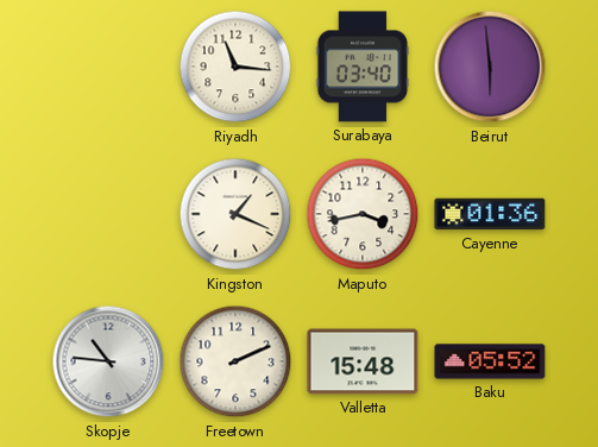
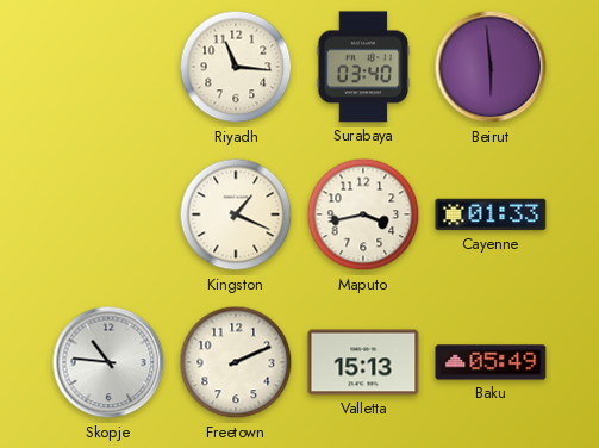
Cayenne: 01:36 -> 01:33
Valletta: 15:48 -> 15:13
Baku: 05:52 -> 05:49
